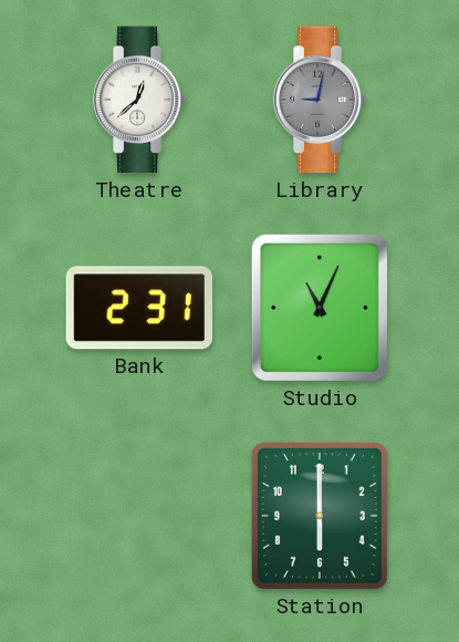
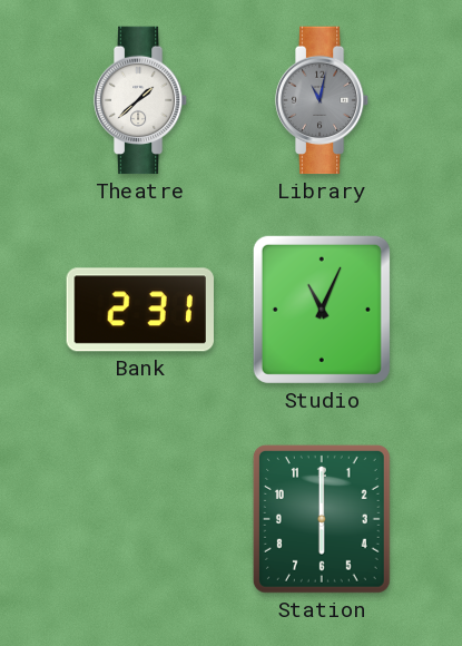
Theatre: 12:38 -> 1:38
Library: 9:02 -> 11:02
